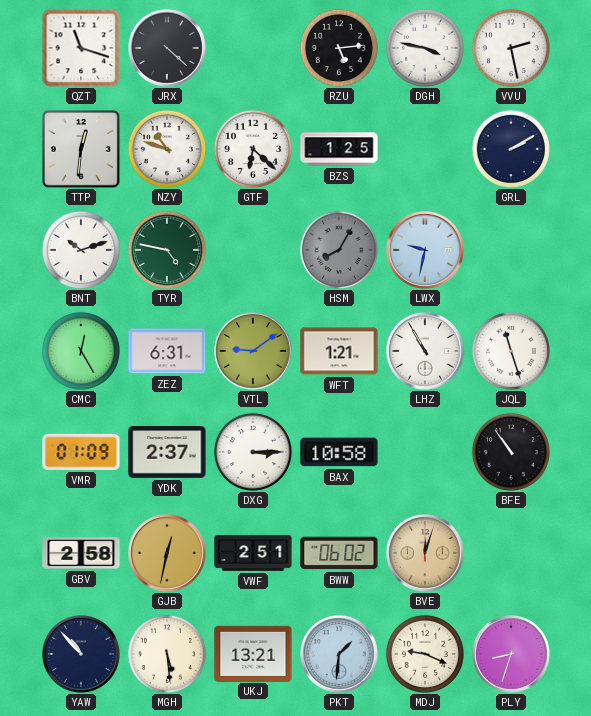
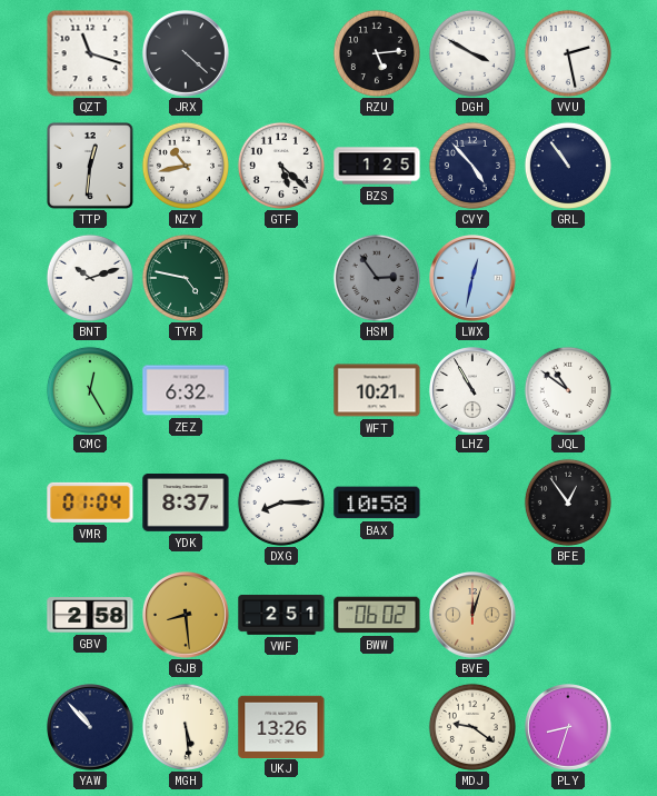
DGH: 3:47 -> 3:50
NZY: 10:48 -> 10:43
GTF: 6:22 -> 5:22
CVY: none -> 4:53
GRL: 2:10 -> 10:54
HSM: 8:05 -> 2:54
LWX: 9:32 -> 12:32
ZEZ: 6:31 -> 6:32
VTL: 9:09 -> none
WFT: 1:21 -> 10:21
JQL: 11:27 -> 10:51
VMR: 01:09 -> 01:04
YDK: 2:37 -> 8:37
DXG: 3:15 -> 8:15
BFE: 10:54 -> 12:54
GJB: 12:32 -> 8:29
UKJ: 13:21 -> 13:26
PKT: 1:31 -> none
MDJ: 9:19 -> 9:21
